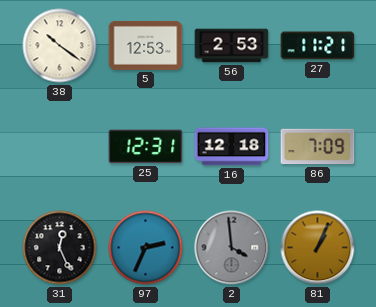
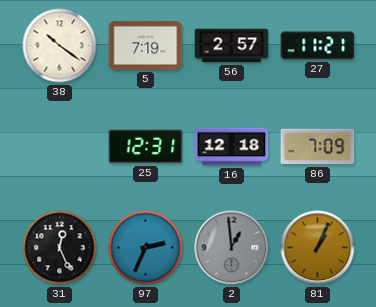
5: 12:53 -> 7:19
56: 2:53 -> 2:57
2: 3:59 -> 12:59
